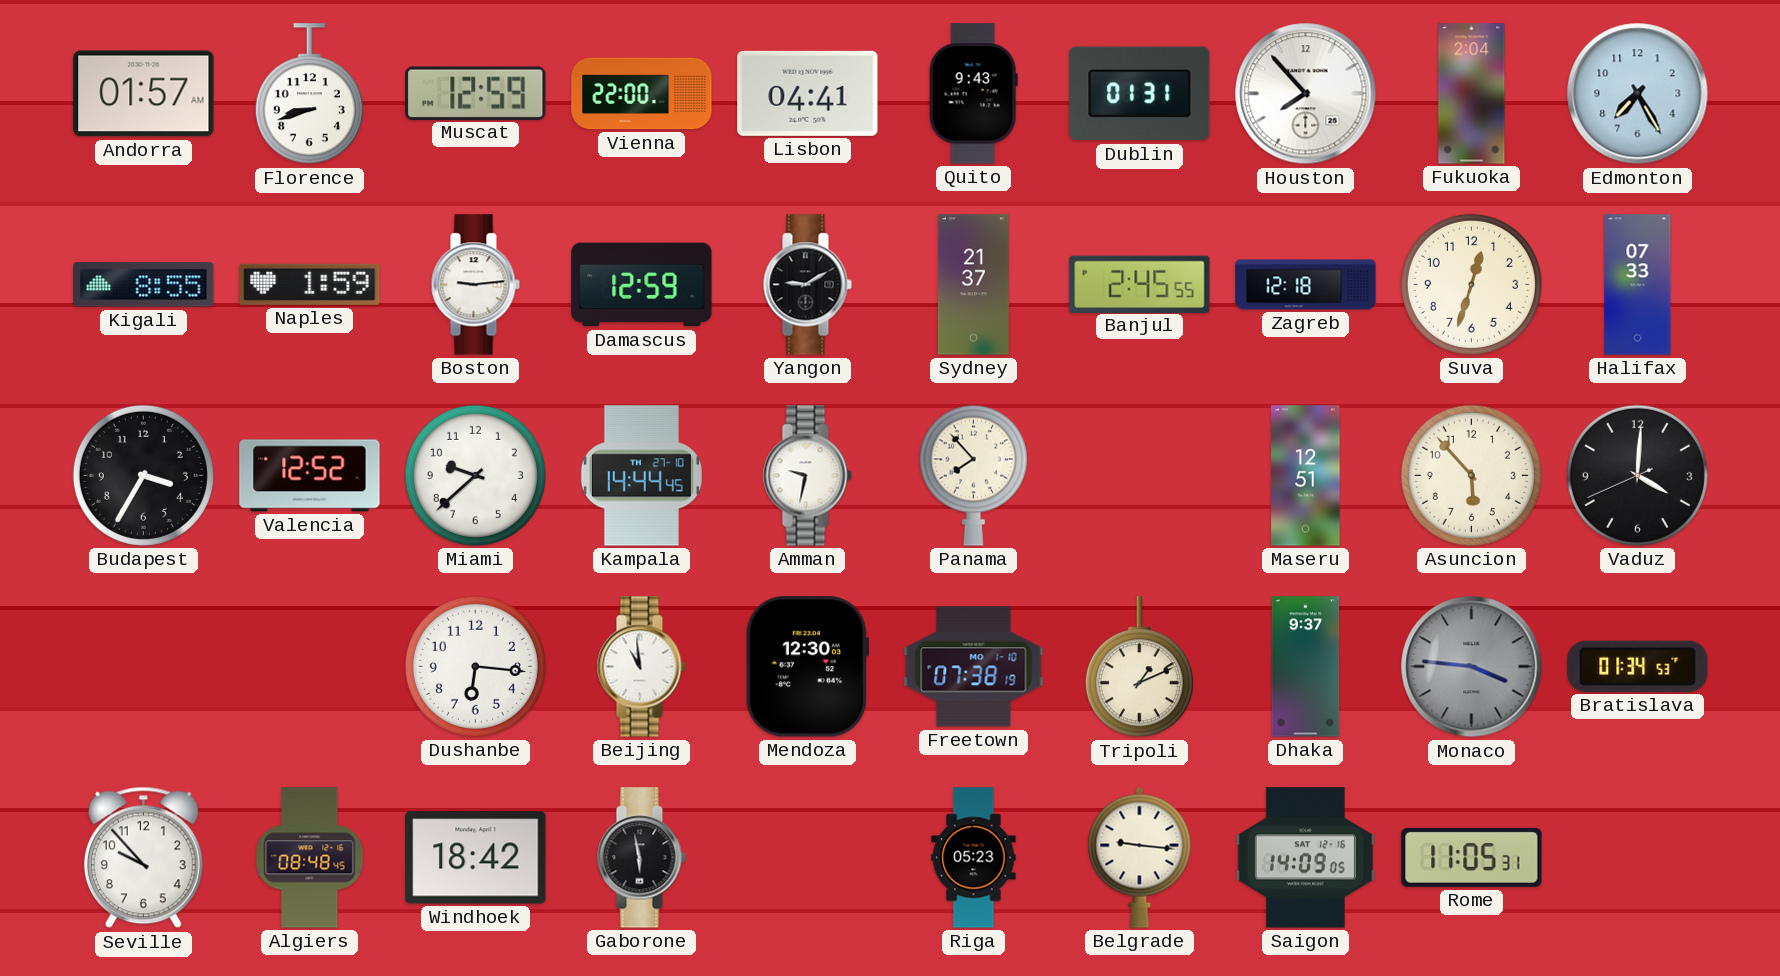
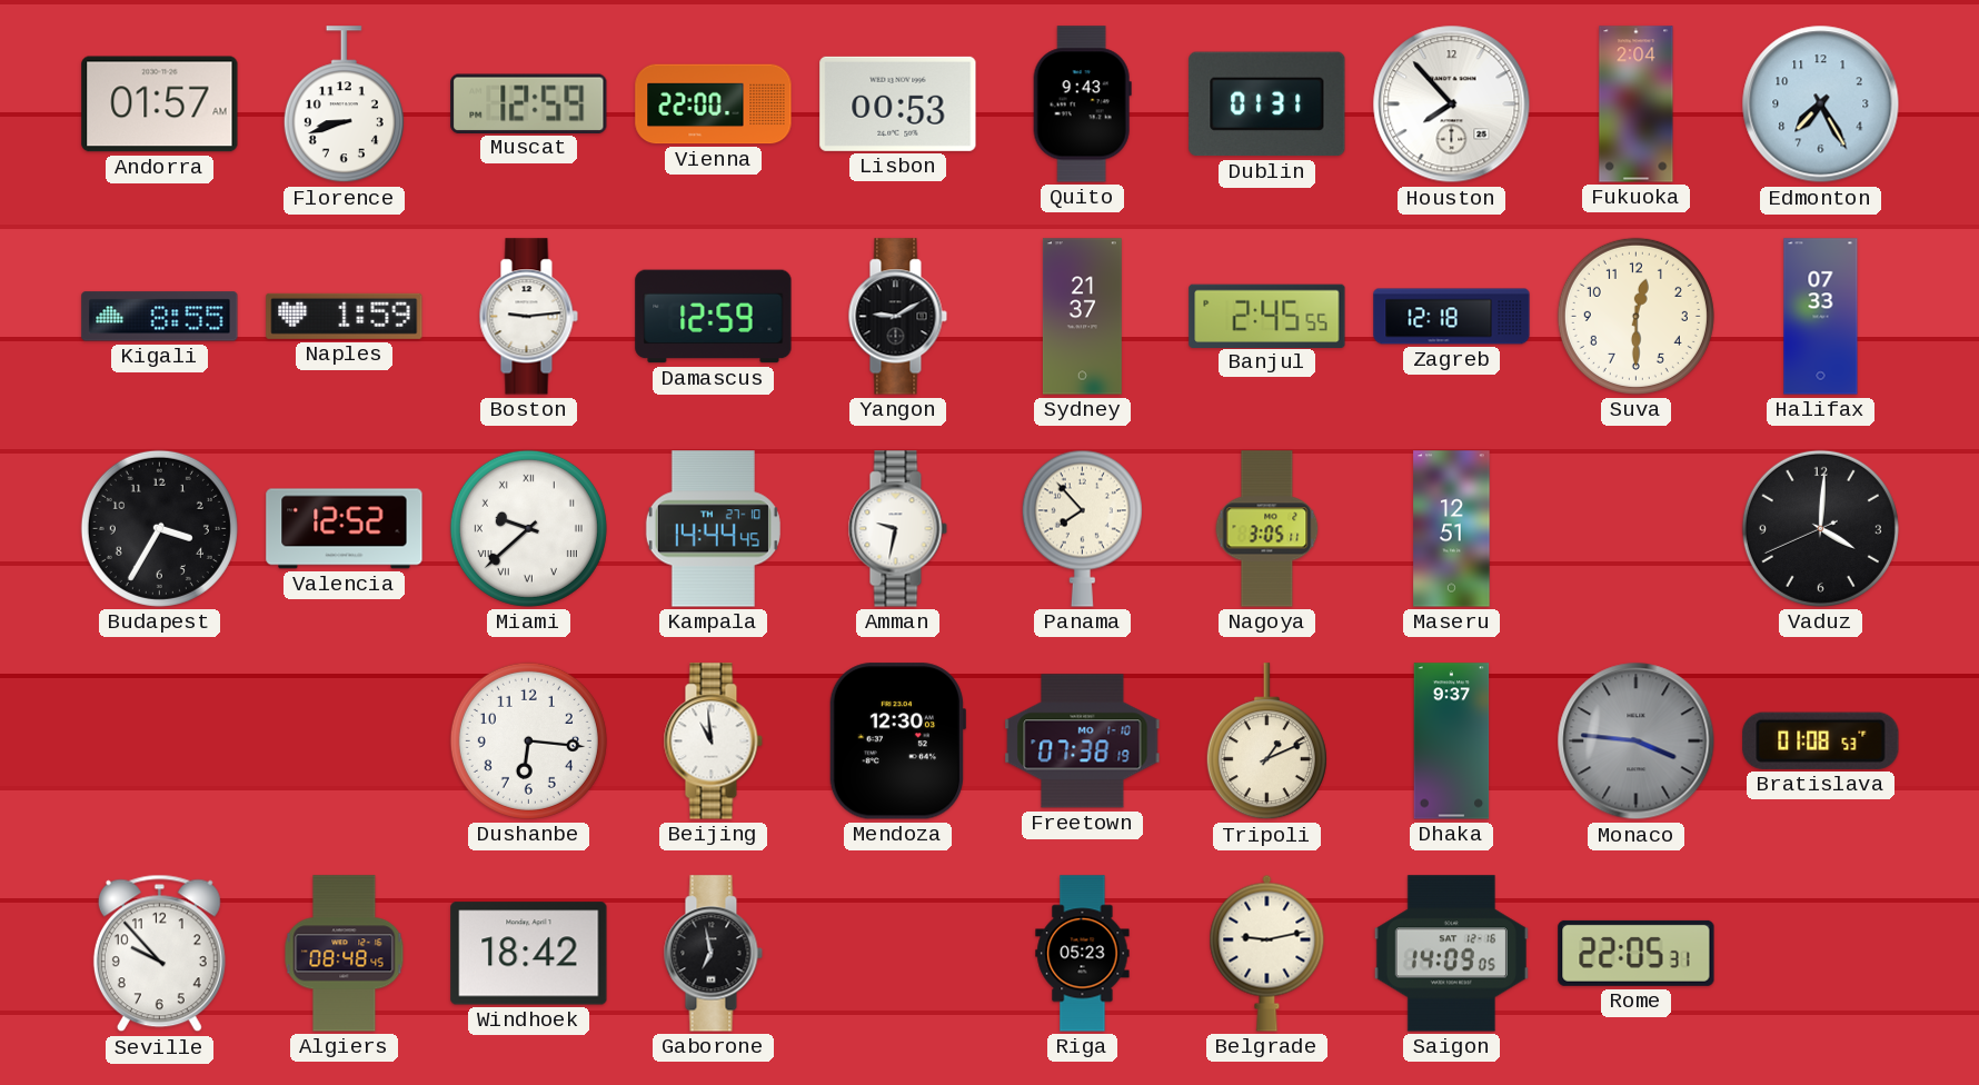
Lisbon: 04:41 -> 00:53
Suva: 12:33 -> 12:30
Miami numerals: Arabic -> Roman
Nagoya: none -> 3:05
Asuncion: 5:53 -> none
Bratislava: 01:34 -> 01:08
Gaborone: 5:58 -> 6:58
Belgrade: 9:16 -> 9:13
Rome: 11:05 -> 22:05
